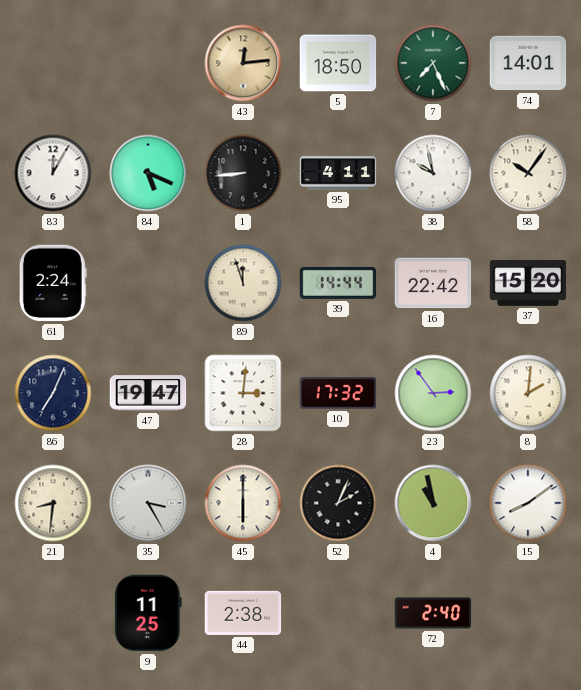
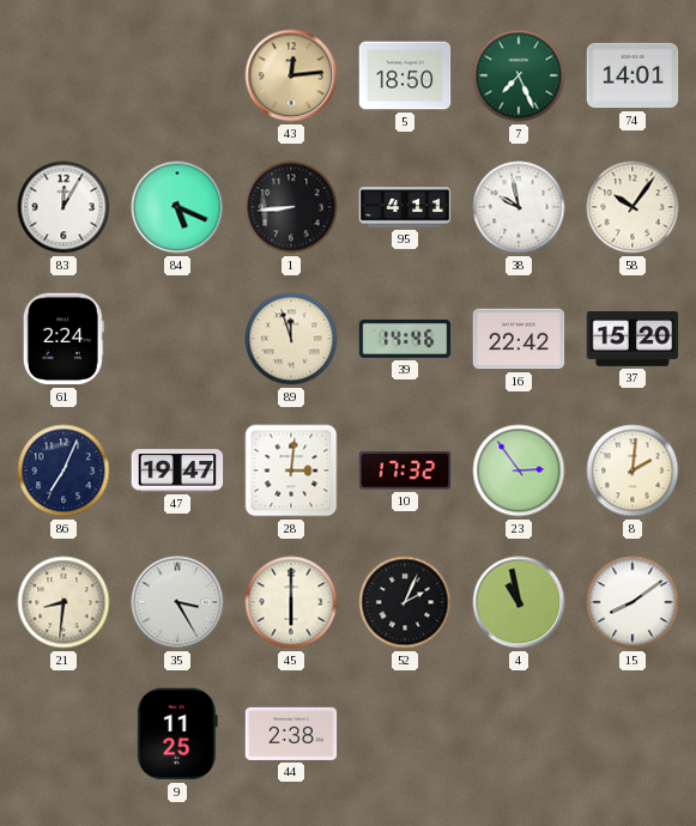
39: 14:44 -> 14:46
72: 2:40 -> none
